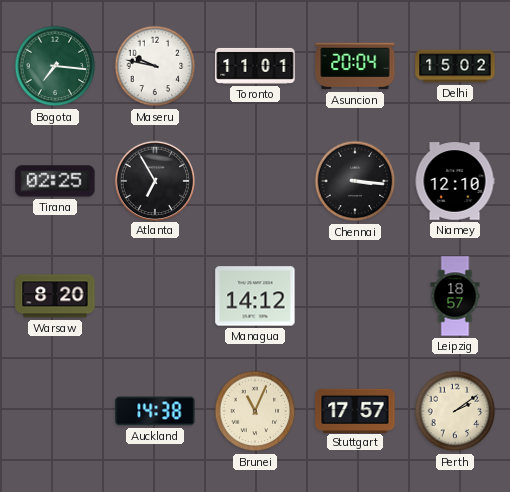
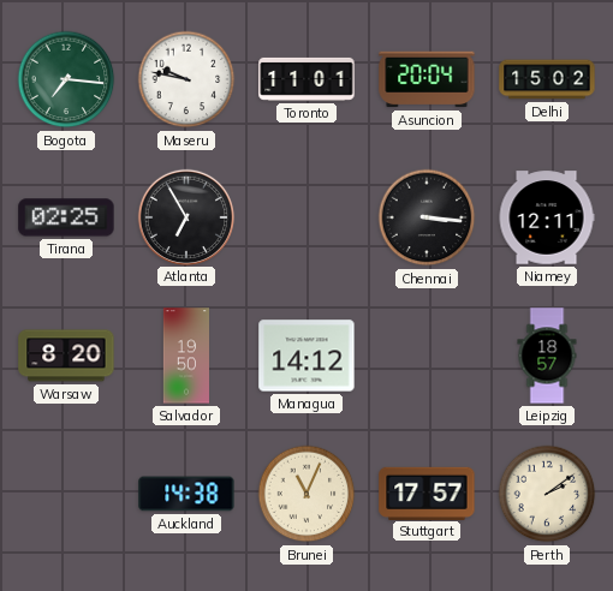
Niamey: 12:10 -> 12:11
Salvador: none -> 19:50
